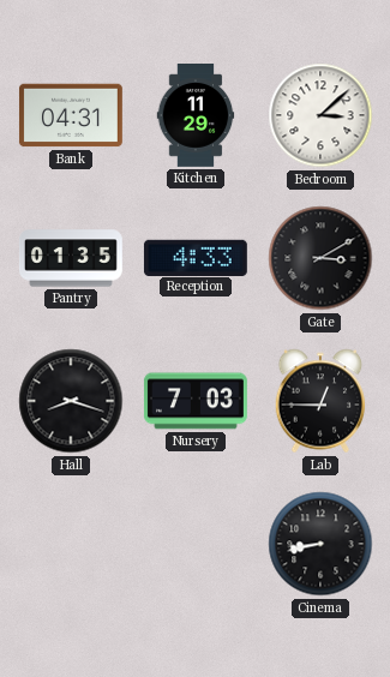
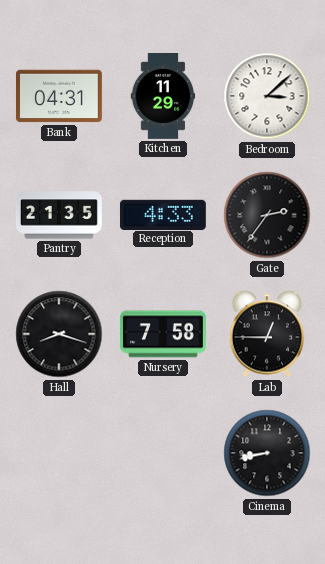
Pantry: 01:35 -> 21:35
Gate: 3:10 -> 2:36
Nursery: 7:03 -> 7:58
